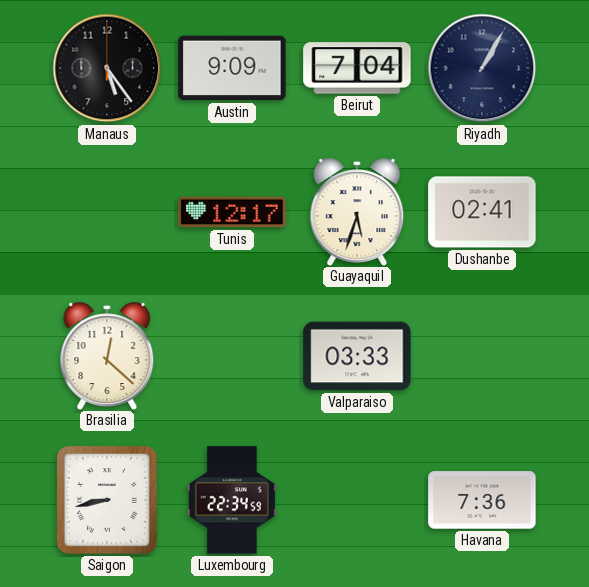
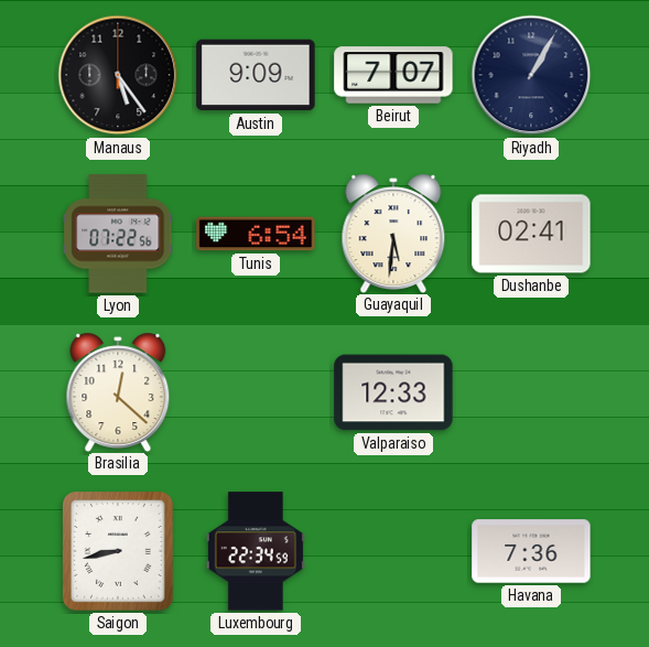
Beirut: 7:04 -> 7:07
Lyon: none -> 07:22
Tunis: 12:17 -> 6:54
Guayaquil: 5:33 -> 5:31
Valparaiso: 03:33 -> 12:33
